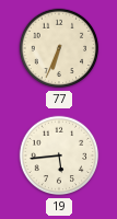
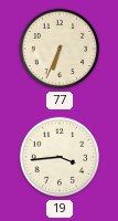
19: 5:44 -> 3:44
